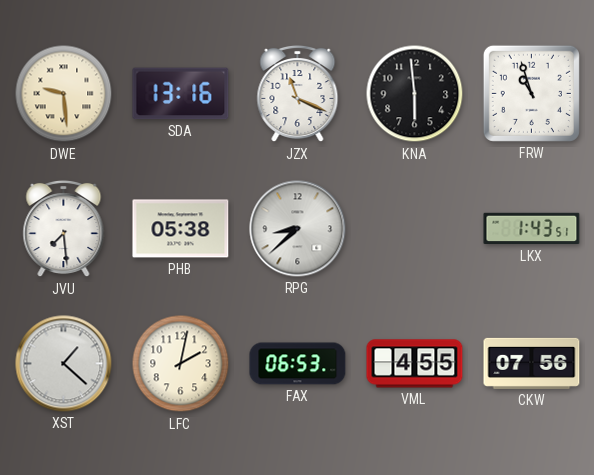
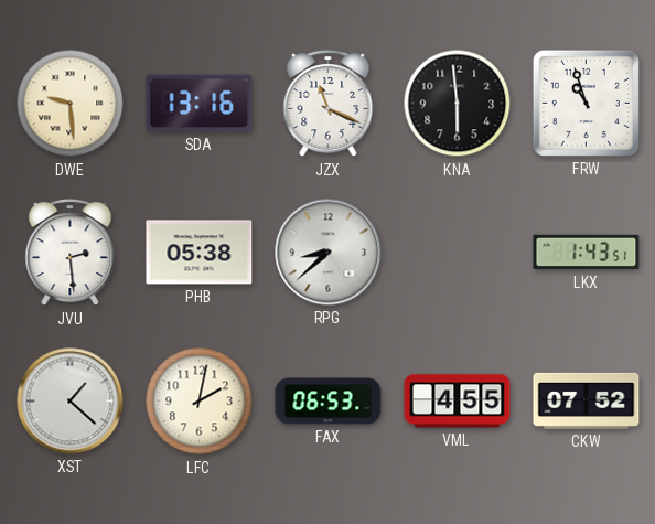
JVU: 7:29 -> 2:29
CKW: 07:56 -> 07:52
